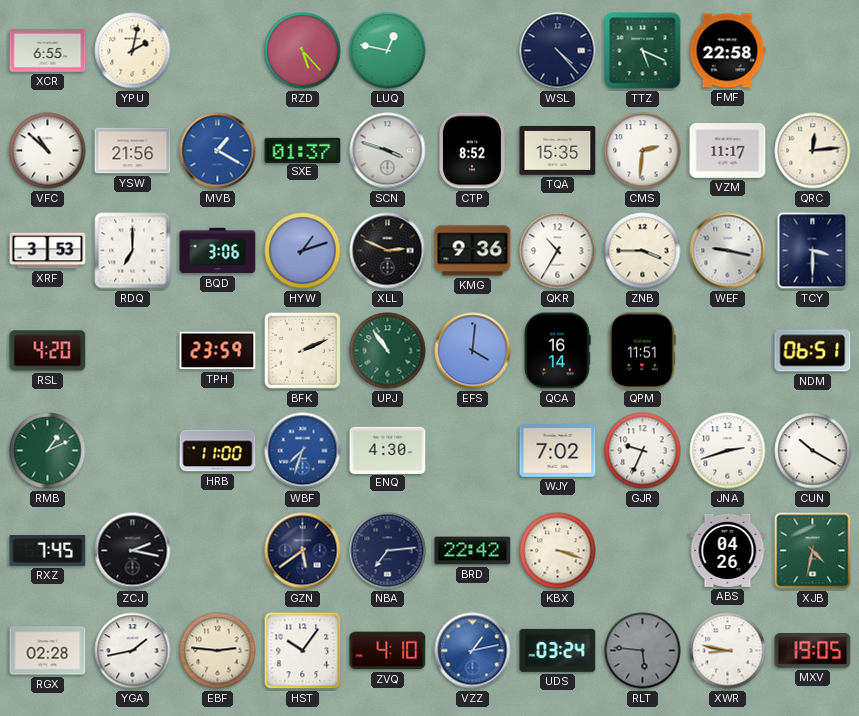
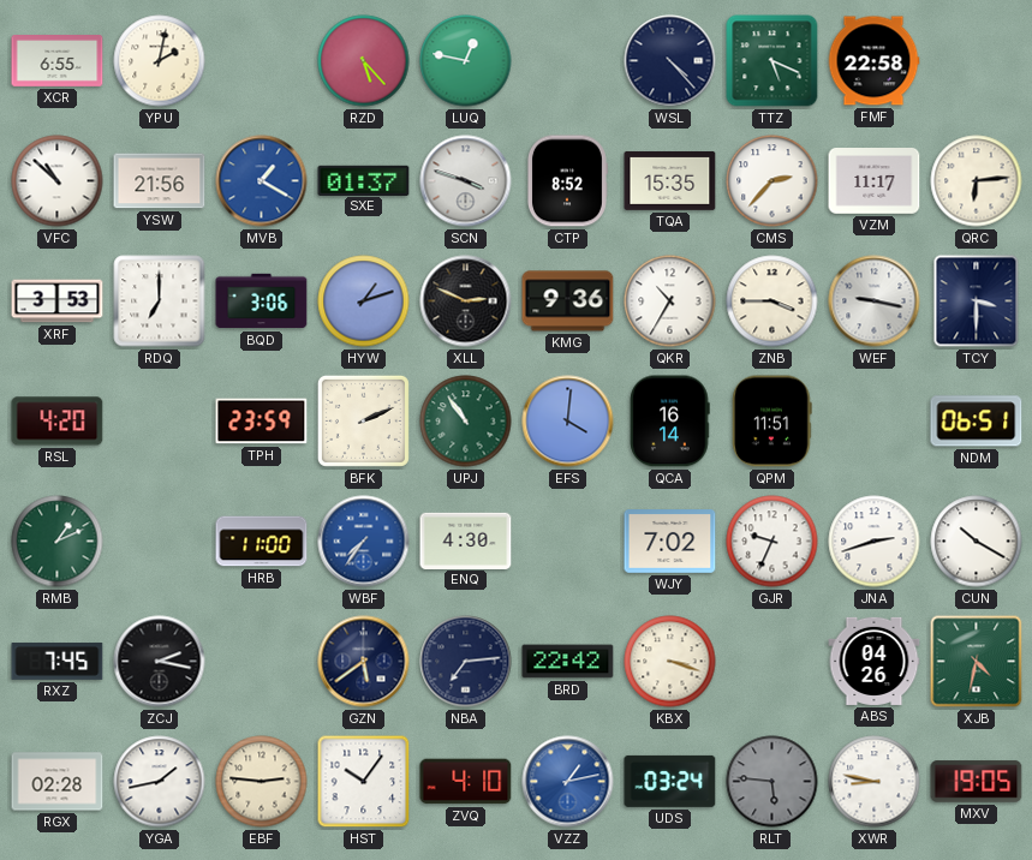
CMS: 2:31 -> 2:37
QRC: 12:14 -> 6:14
WBF: 7:33 -> 7:36
